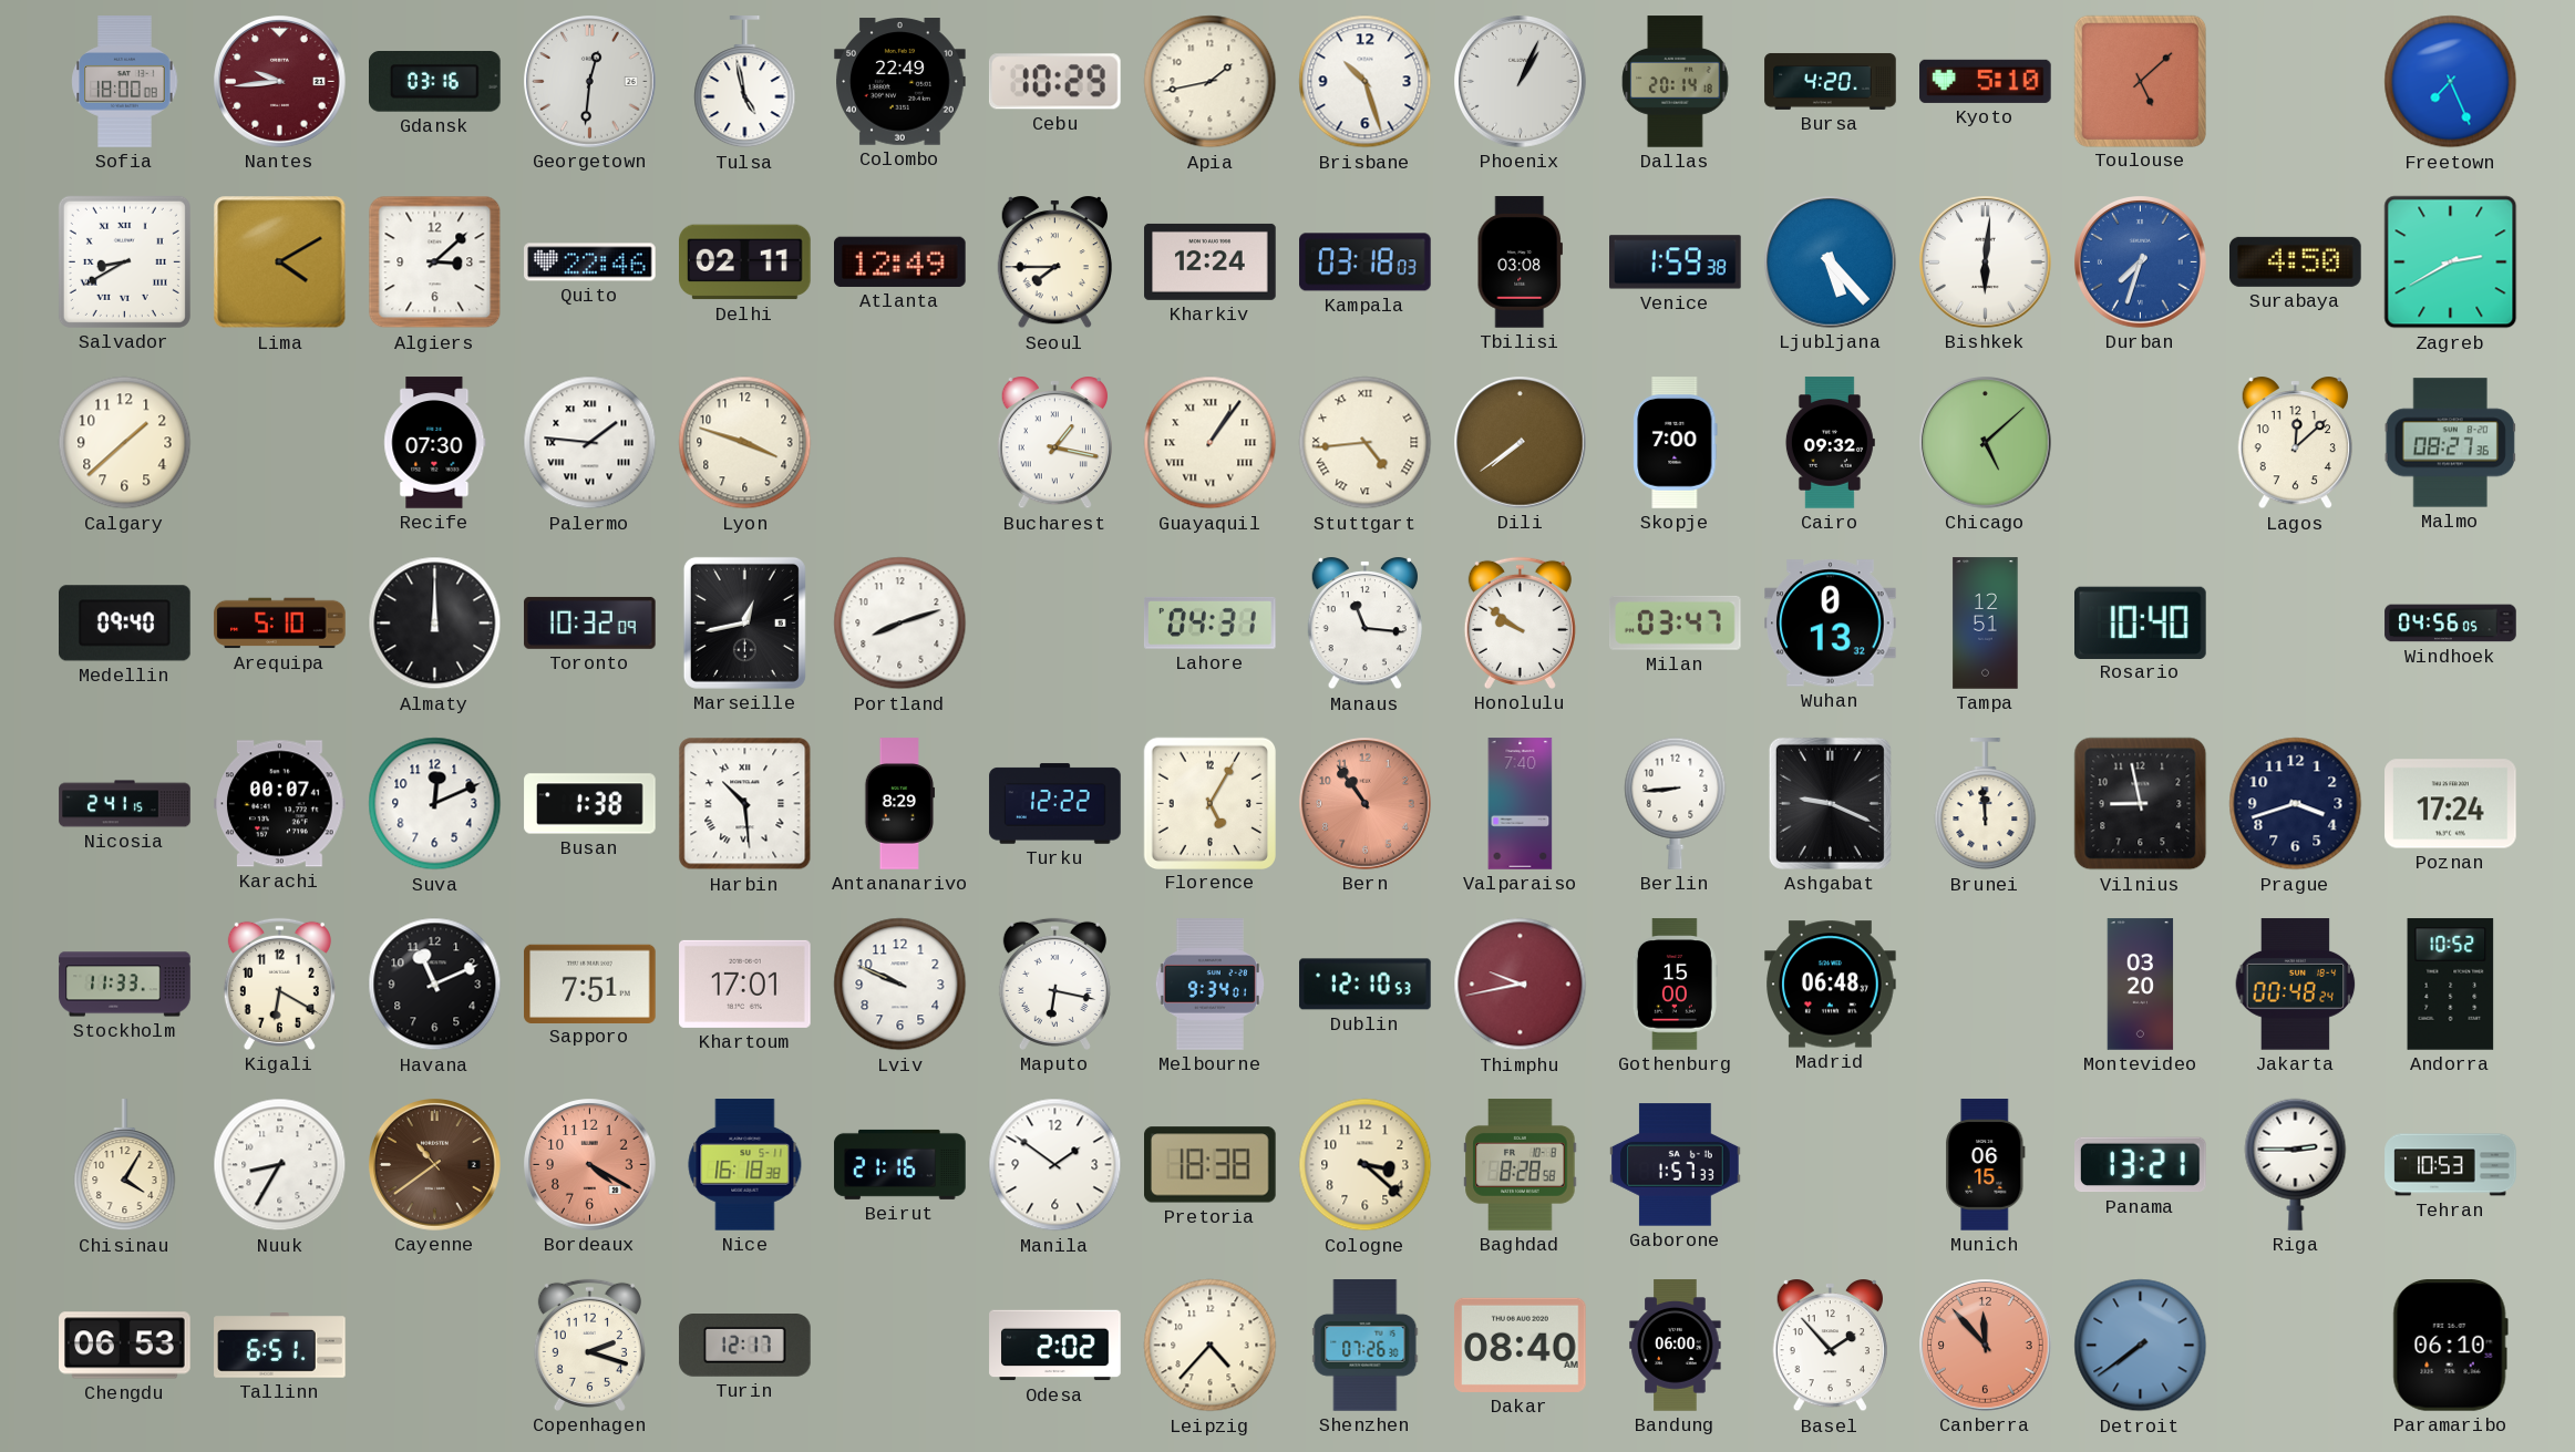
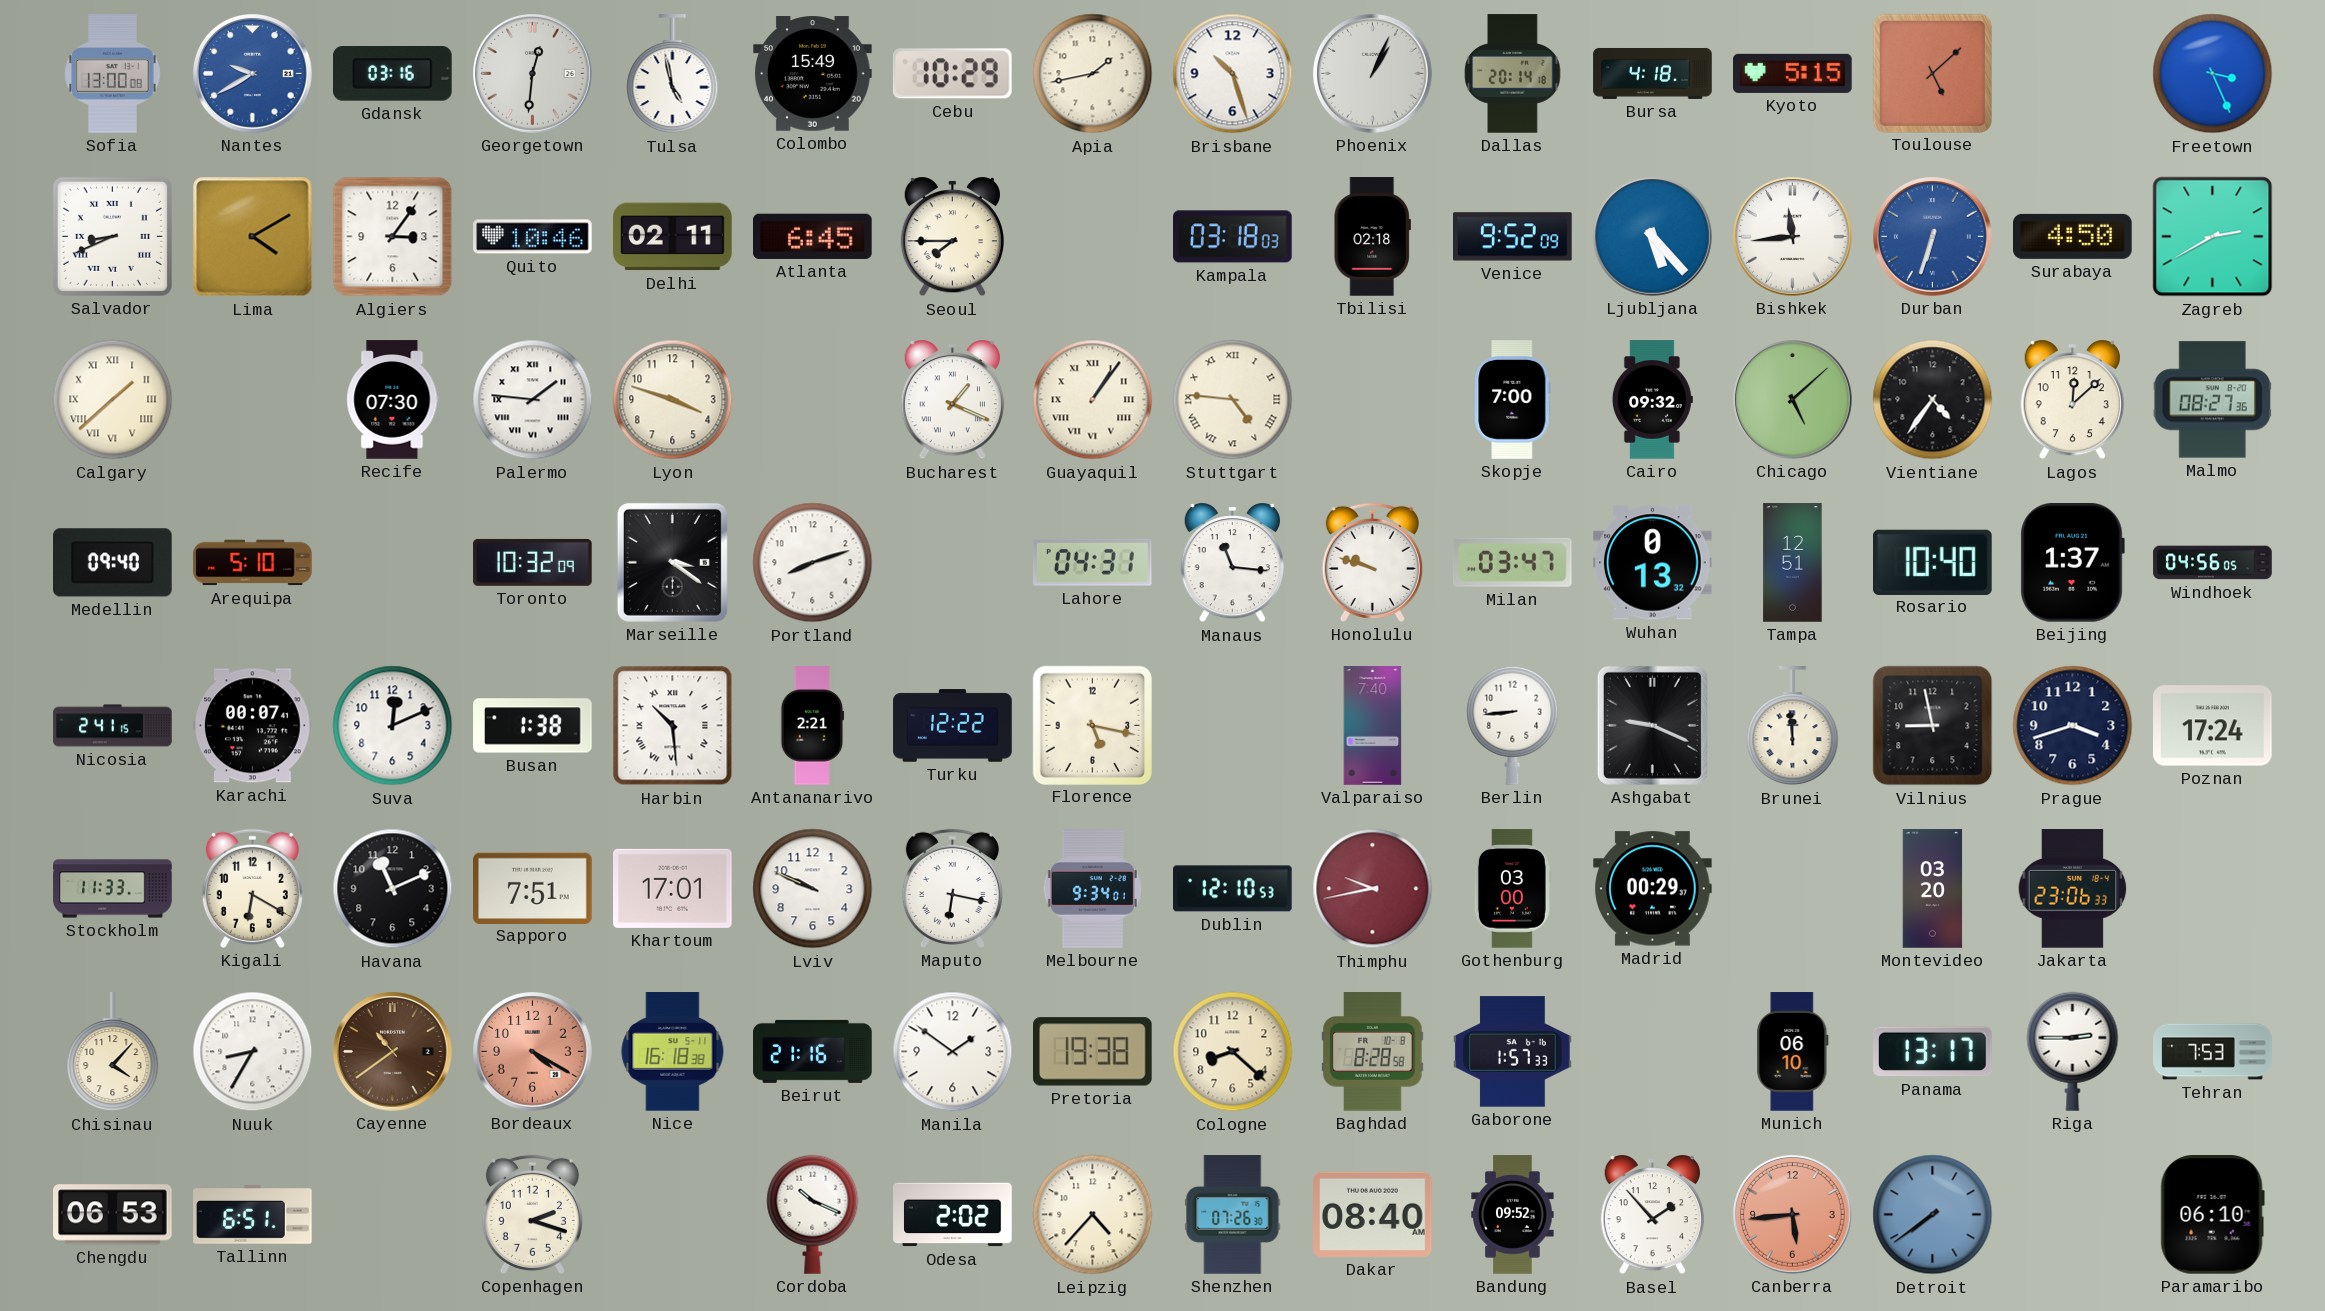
Sofia: 18:00 -> 13:00
Nantes: 9:44 -> 9:40
Nantes dial: burgundy -> blue
Colombo: 22:49 -> 15:49
Bursa: 4:20 -> 4:18
Kyoto: 5:10 -> 5:15
Freetown: 7:26 -> 3:26
Salvador: 8:40 -> 8:41
Algiers: 3:08 -> 3:06
Quito: 22:46 -> 10:46
Atlanta: 12:49 -> 6:45
Kharkiv: 12:24 -> none
Tbilisi: 03:08 -> 02:18
Venice: 1:59 -> 9:52
Bishkek: 6:01 -> 11:44
Durban: 7:33 -> 6:33
Calgary numerals: Arabic -> Roman
Bucharest: 1:17 -> 1:19
Stuttgart: 4:44 -> 4:46
Dili: 7:39 -> none
Vientiane: none -> 4:36
Almaty: 12:00 -> none
Marseille: 12:43 -> 3:21
Honolulu: 9:51 -> 9:48
Beijing: none -> 1:37
Antananarivo: 8:29 -> 2:21
Florence: 5:05 -> 5:17
Bern: 10:54 -> none
Gothenburg: 15:00 -> 03:00
Madrid: 06:48 -> 00:29
Jakarta: 00:48 -> 23:06
Andorra: 10:52 -> none
Chisinau: 4:05 -> 4:07
Pretoria: 18:38 -> 19:38
Cologne: 3:22 -> 8:22
Munich: 06:15 -> 06:10
Panama: 13:21 -> 13:17
Tehran: 10:53 -> 7:53
Turin: 12:17 -> none
Cordoba: none -> 10:19
Bandung: 06:00 -> 09:52
Canberra: 11:53 -> 5:44
